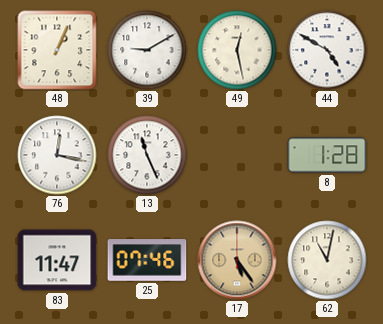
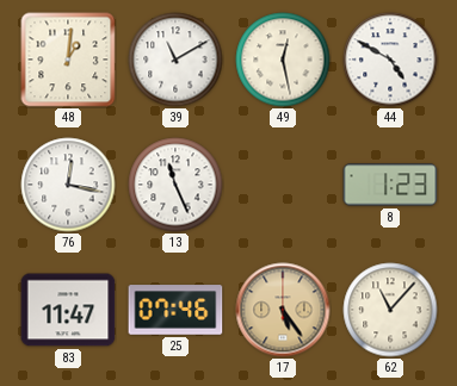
48: 1:04 -> 1:01
39: 9:10 -> 11:10
8: 1:28 -> 1:23
62: 11:02 -> 11:07
